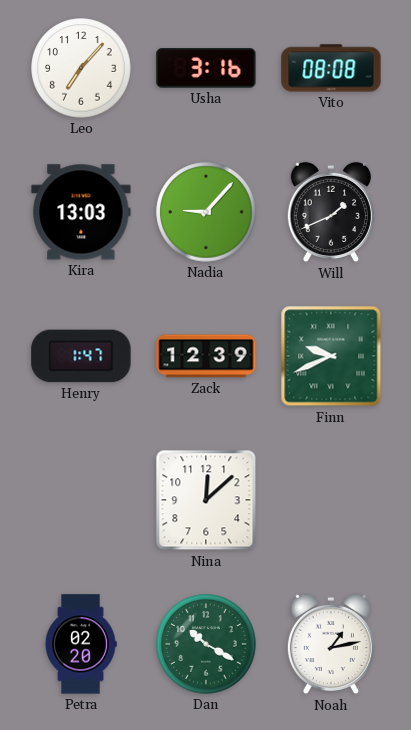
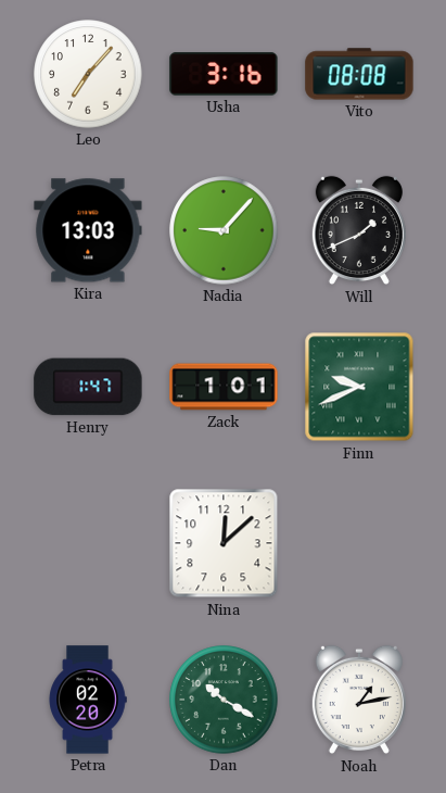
Zack: 12:39 -> 1:01
